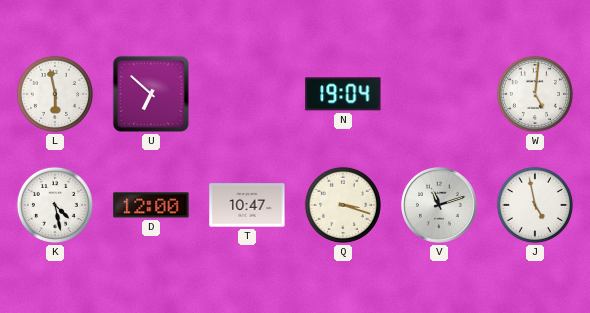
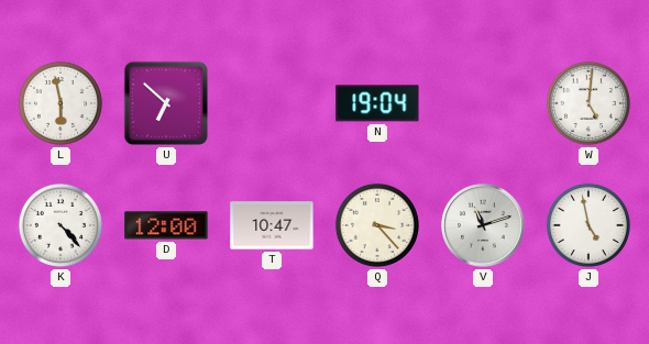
K: 4:28 -> 4:23
Q: 3:18 -> 3:23
